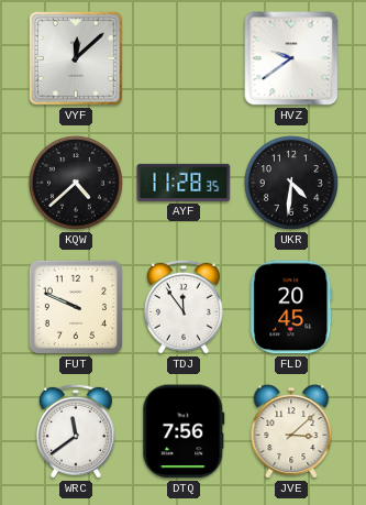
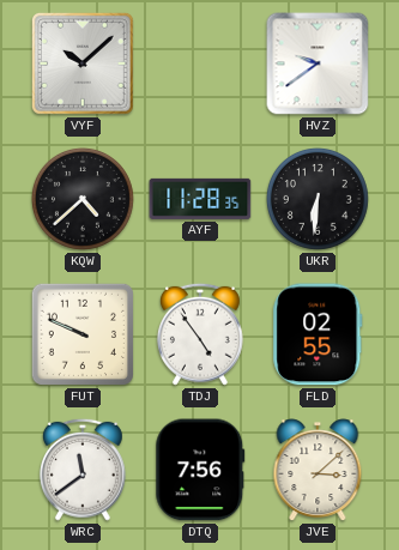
VYF: 12:08 -> 10:08
UKR: 4:31 -> 6:31
TDJ: 11:54 -> 4:54
FLD: 20:45 -> 02:55
